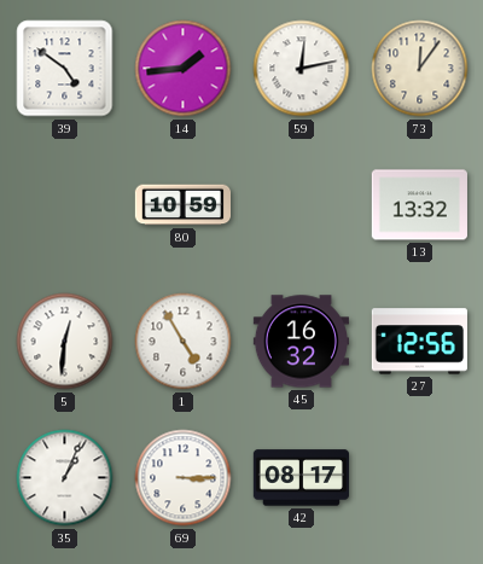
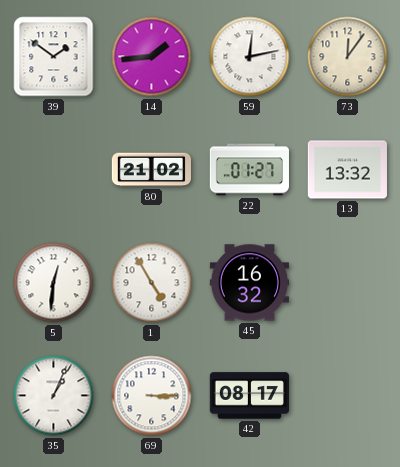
39: 4:51 -> 1:51
80: 10:59 -> 21:02
22: none -> 01:27
27: 12:56 -> none
